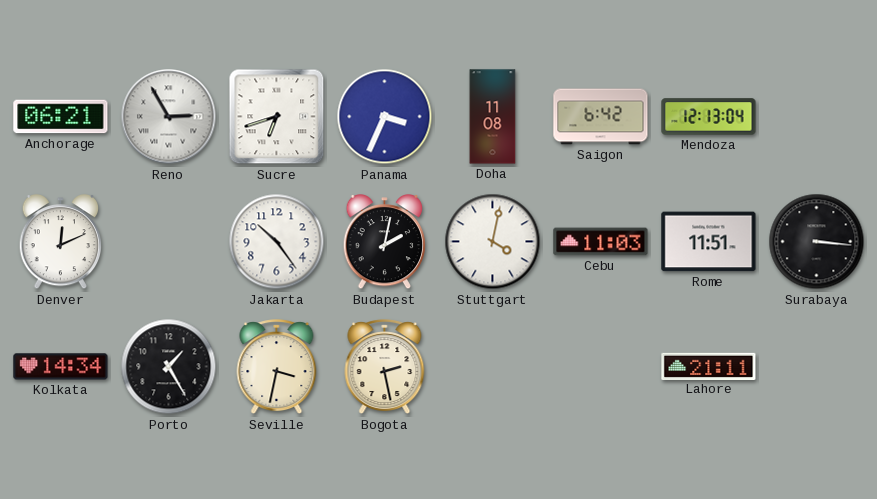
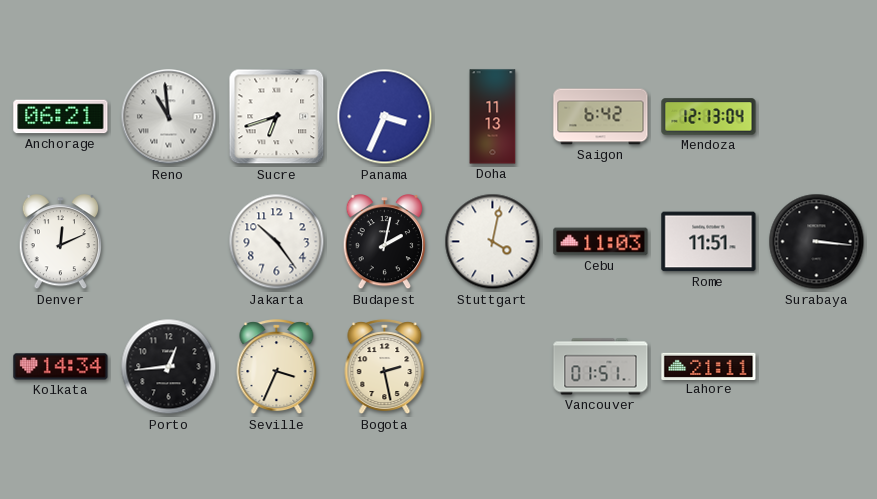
Reno: 2:55 -> 10:59
Doha: 11:08 -> 11:13
Porto: 1:25 -> 12:44
Seville: 3:32 -> 3:34
Vancouver: none -> 01:51
